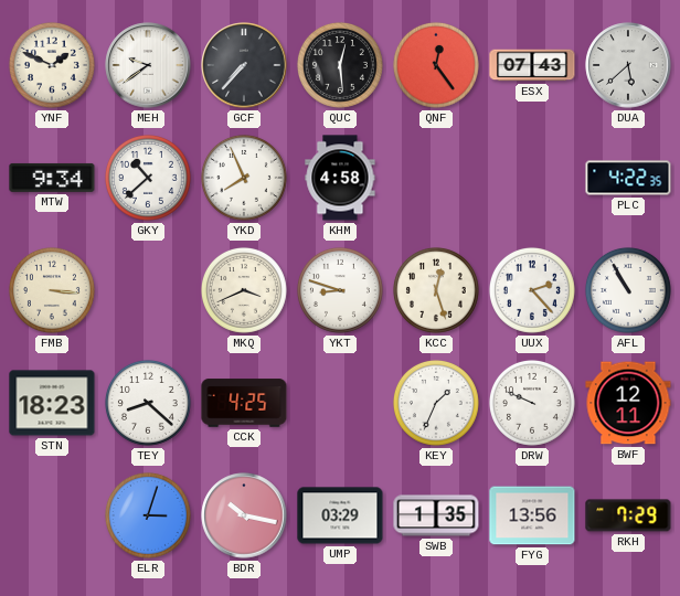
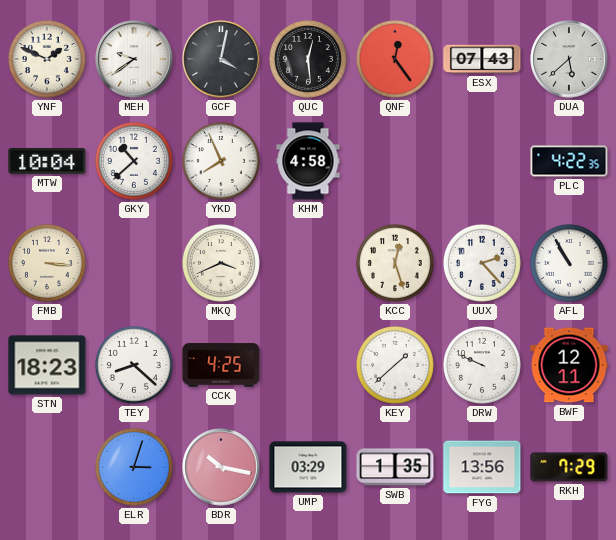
GCF: 7:37 -> 4:02
MTW: 9:34 -> 10:04
YKT: 8:48 -> none
KEY: 1:34 -> 1:38
